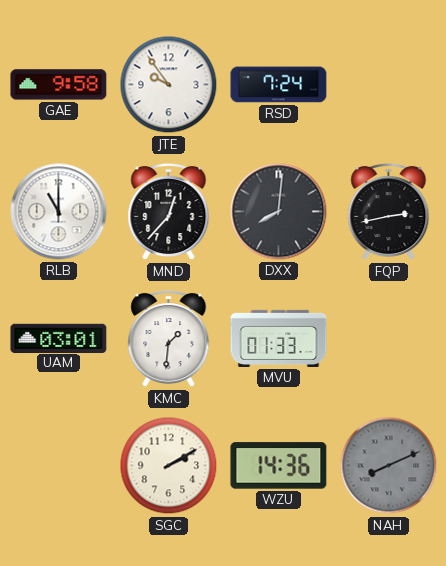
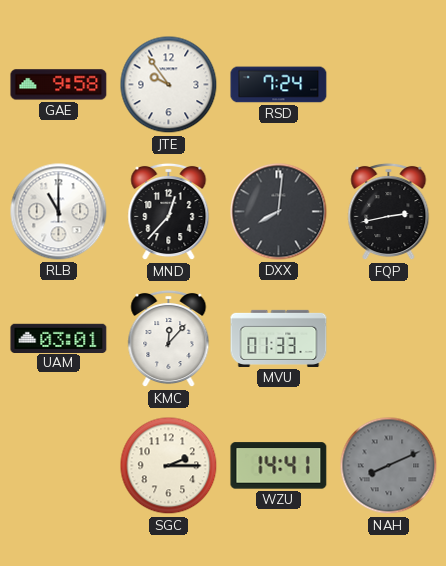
KMC: 1:31 -> 12:07
SGC: 2:10 -> 2:15
WZU: 14:36 -> 14:41
